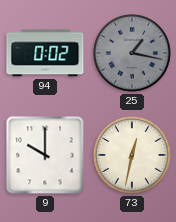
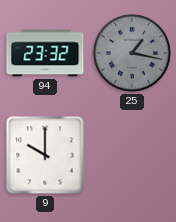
94: 0:02 -> 23:32
73: 12:32 -> none
